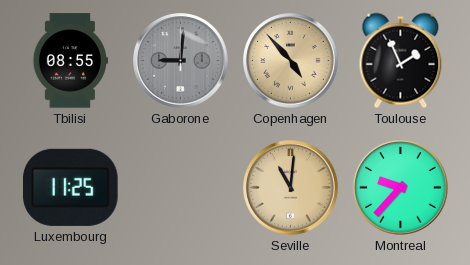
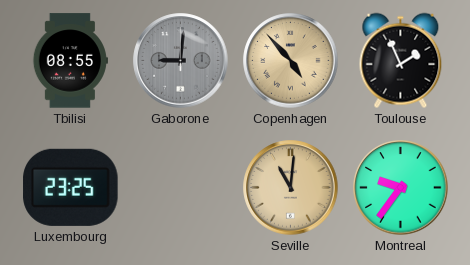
Luxembourg: 11:25 -> 23:25
Montreal: 9:37 -> 9:36
